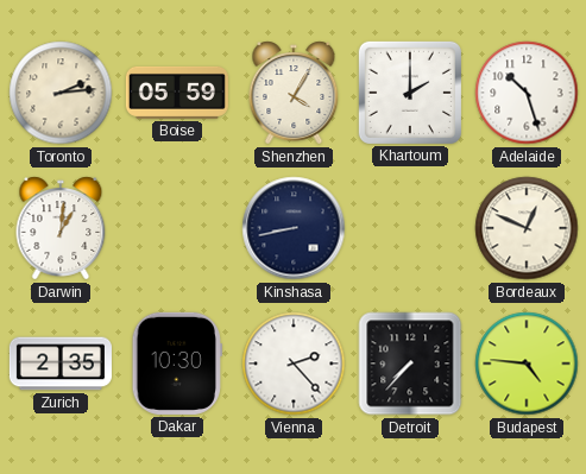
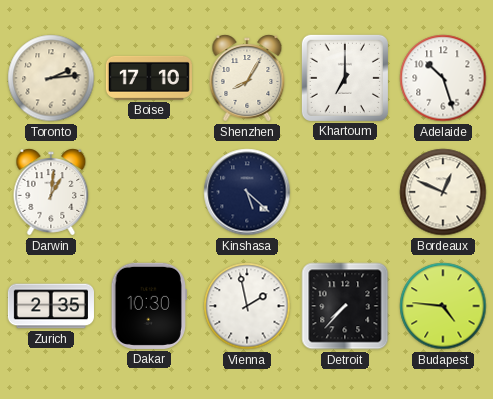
Boise: 05:59 -> 17:10
Shenzhen: 4:05 -> 8:05
Khartoum: 2:00 -> 7:00
Kinshasa: 8:43 -> 5:22
Vienna: 2:23 -> 1:58
